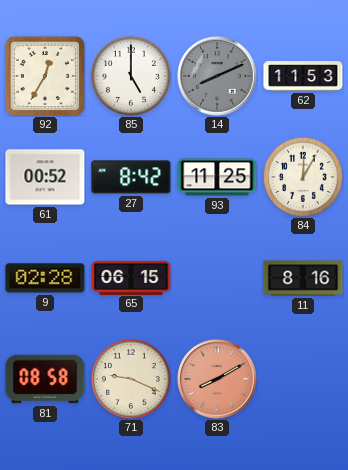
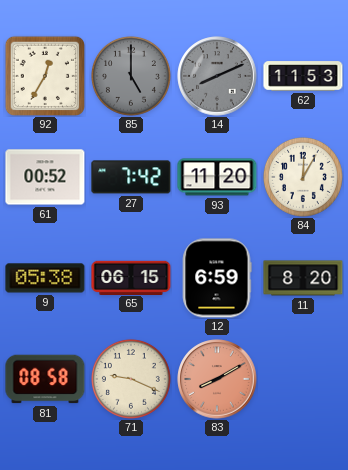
85 dial: white -> grey
27: 8:42 -> 7:42
93: 11:25 -> 11:20
9: 02:28 -> 05:38
12: none -> 6:59
11: 8:16 -> 8:20
